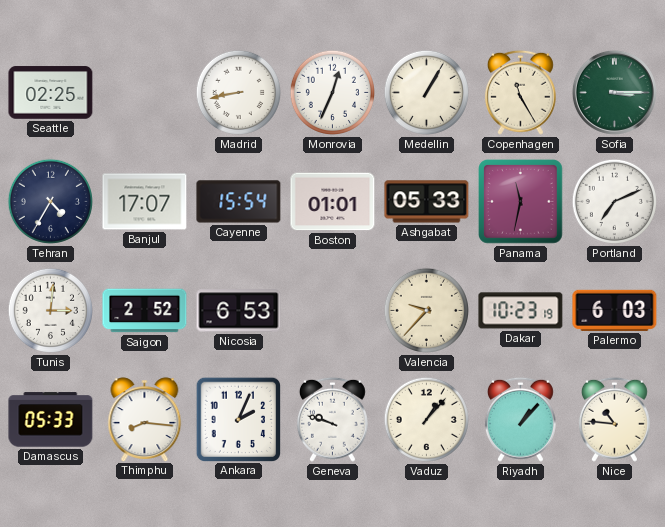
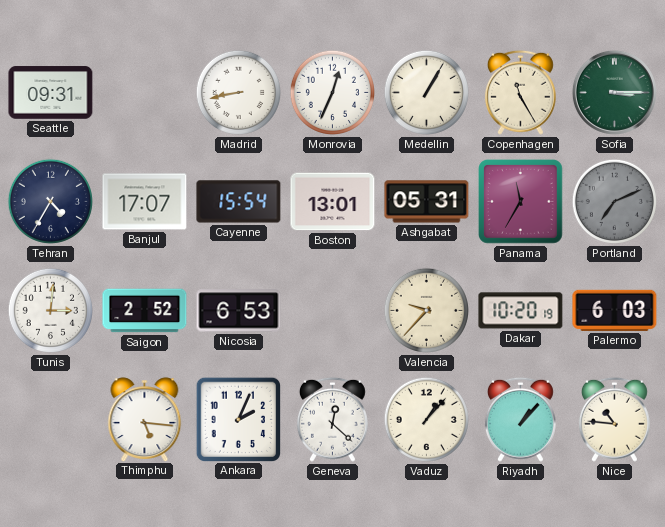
Seattle: 02:25 -> 09:31
Boston: 01:01 -> 13:01
Ashgabat: 05:33 -> 05:31
Panama: 11:32 -> 11:35
Portland dial: white -> grey
Dakar: 10:23 -> 10:20
Damascus: 05:33 -> none
Thimphu: 8:16 -> 5:16
Geneva: 9:48 -> 12:22
